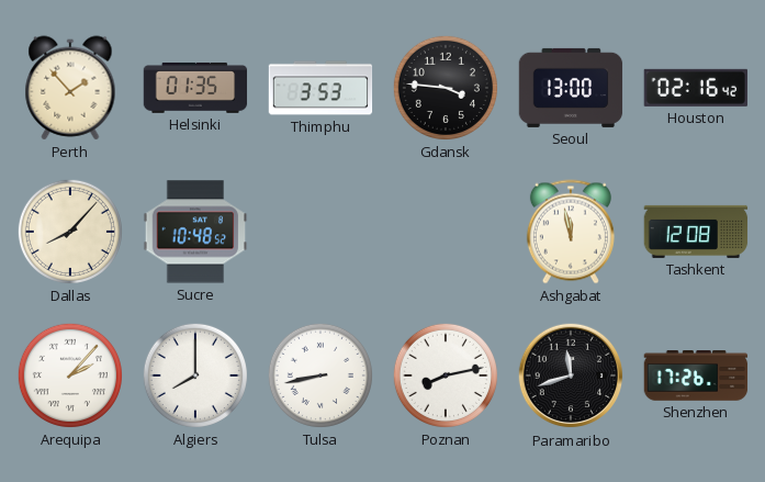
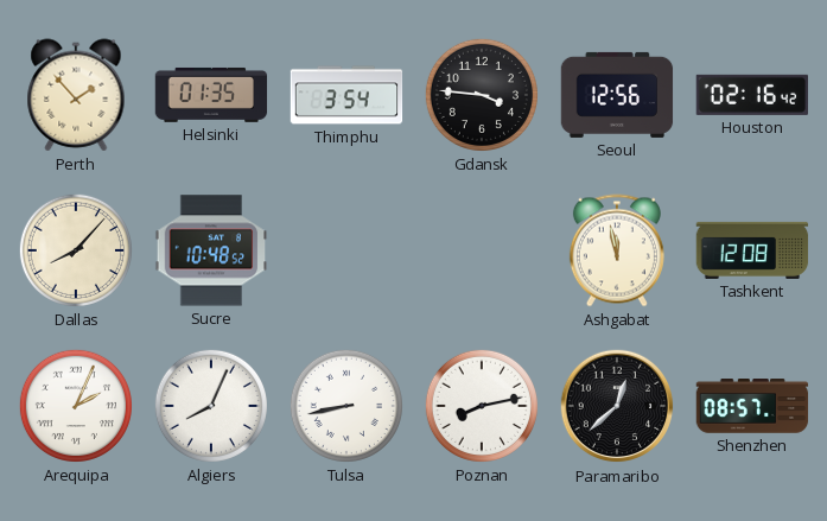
Thimphu: 3:53 -> 3:54
Seoul: 13:00 -> 12:56
Arequipa: 2:07 -> 2:04
Algiers: 8:00 -> 8:04
Paramaribo: 11:42 -> 12:38
Shenzhen: 17:26 -> 08:57
